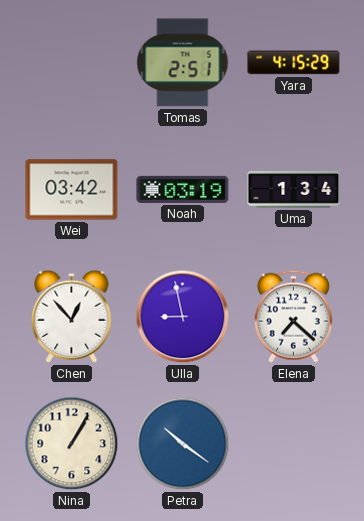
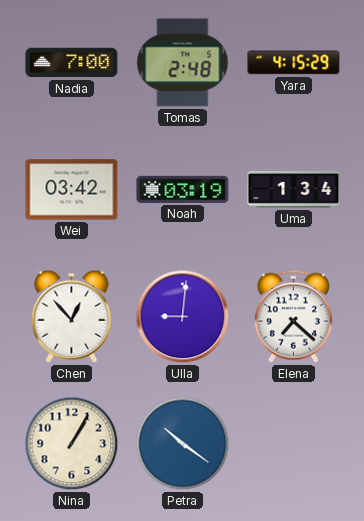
Nadia: none -> 7:00
Tomas: 2:51 -> 2:48
Ulla: 8:58 -> 9:01
